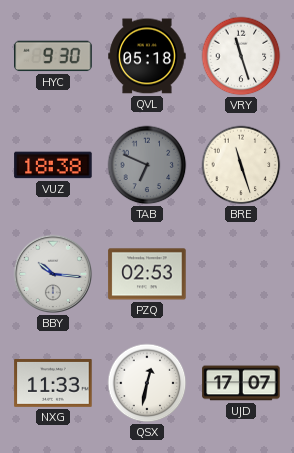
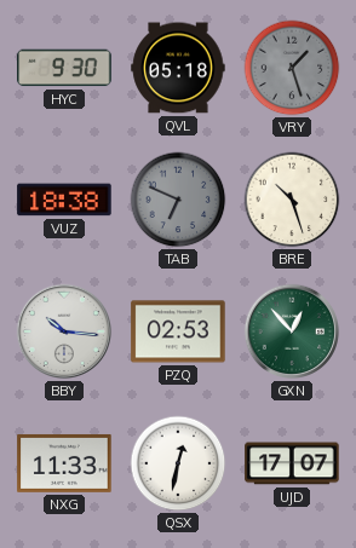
VRY: 11:27 -> 1:27
VRY dial: white -> grey
BRE: 11:27 -> 10:27
GXN: none -> 12:53
